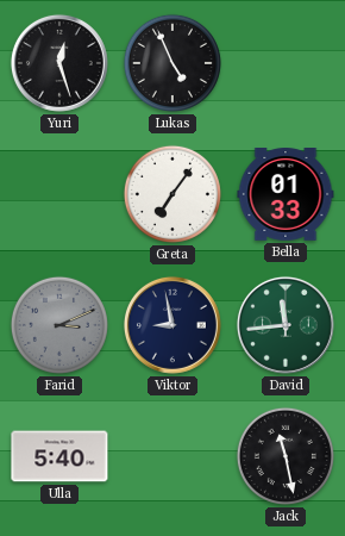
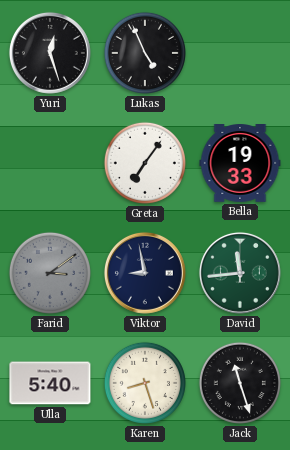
Bella: 01:33 -> 19:33
Farid: 3:11 -> 3:09
Karen: none -> 8:27
Jack: 11:28 -> 11:27
